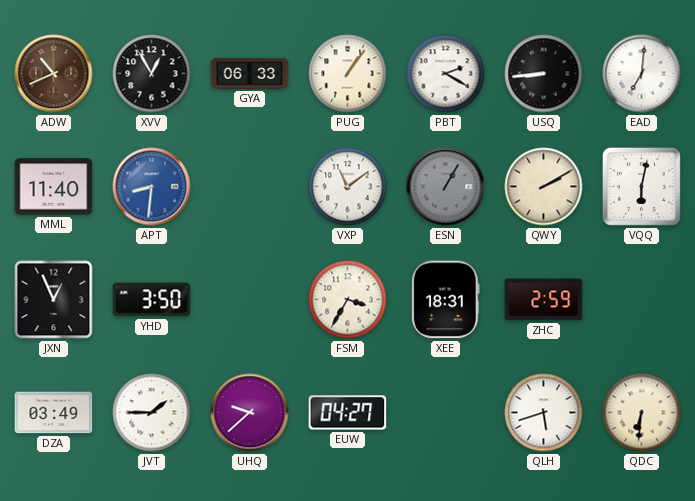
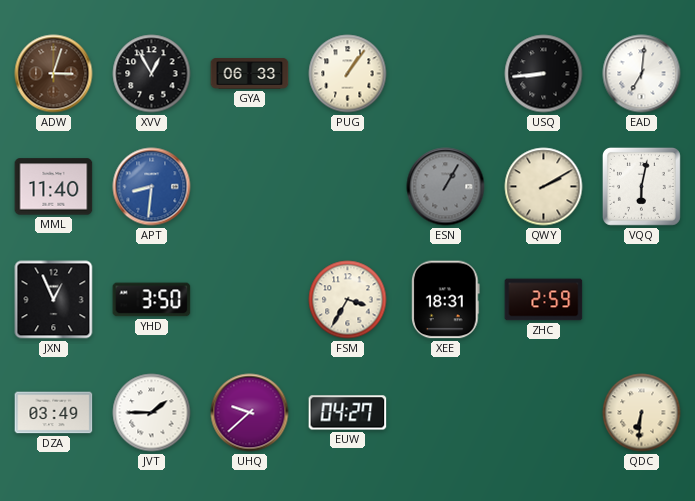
ADW: 10:41 -> 3:03
PBT: 2:20 -> none
VXP: 11:09 -> none
QLH: 5:42 -> none
